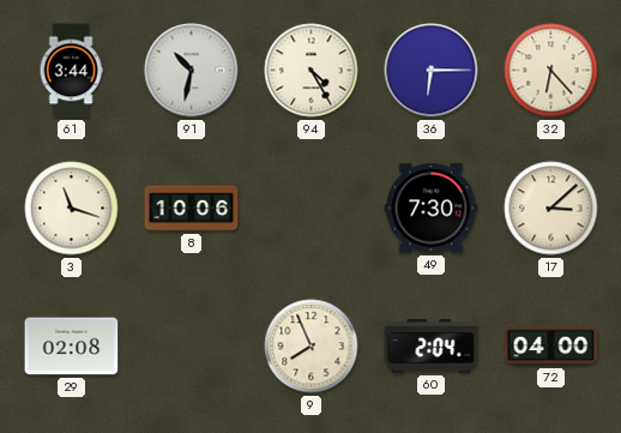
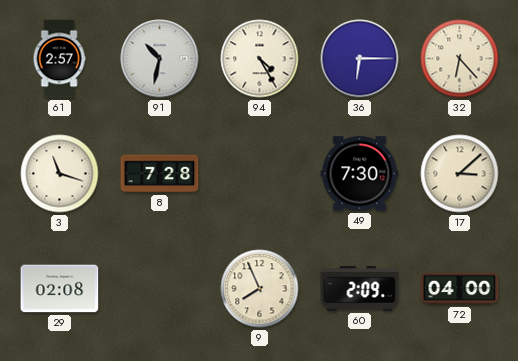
61: 3:44 -> 2:57
8: 10:06 -> 7:28
60: 2:04 -> 2:09
